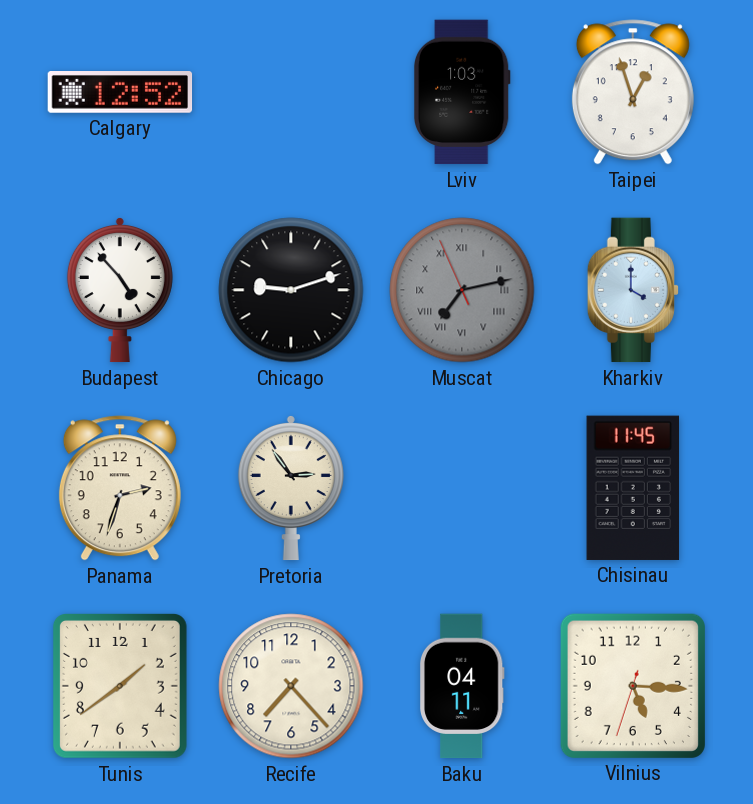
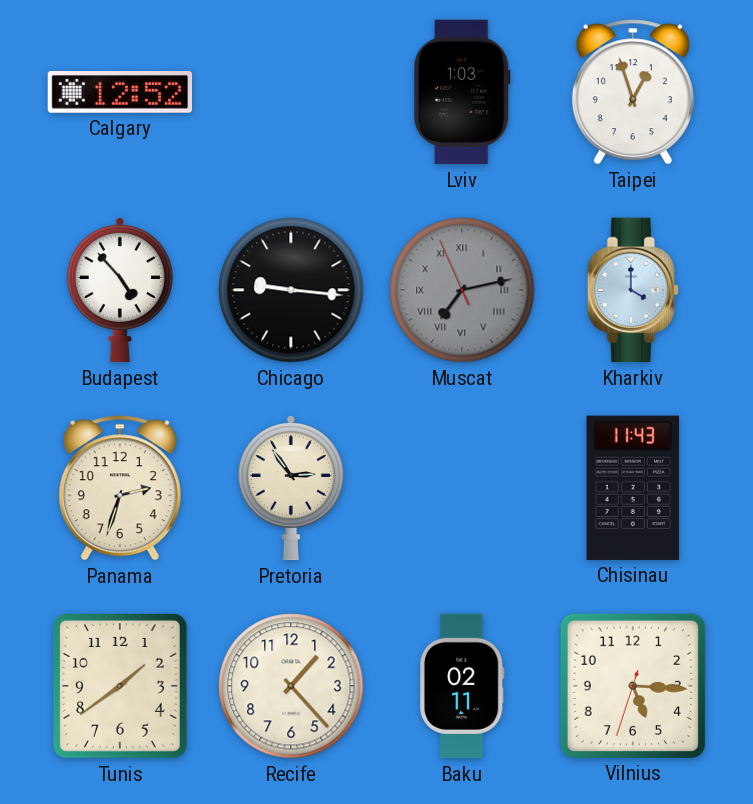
Chicago: 9:12 -> 9:16
Chisinau: 11:45 -> 11:43
Recife: 7:23 -> 1:23
Baku: 04:11 -> 02:11
